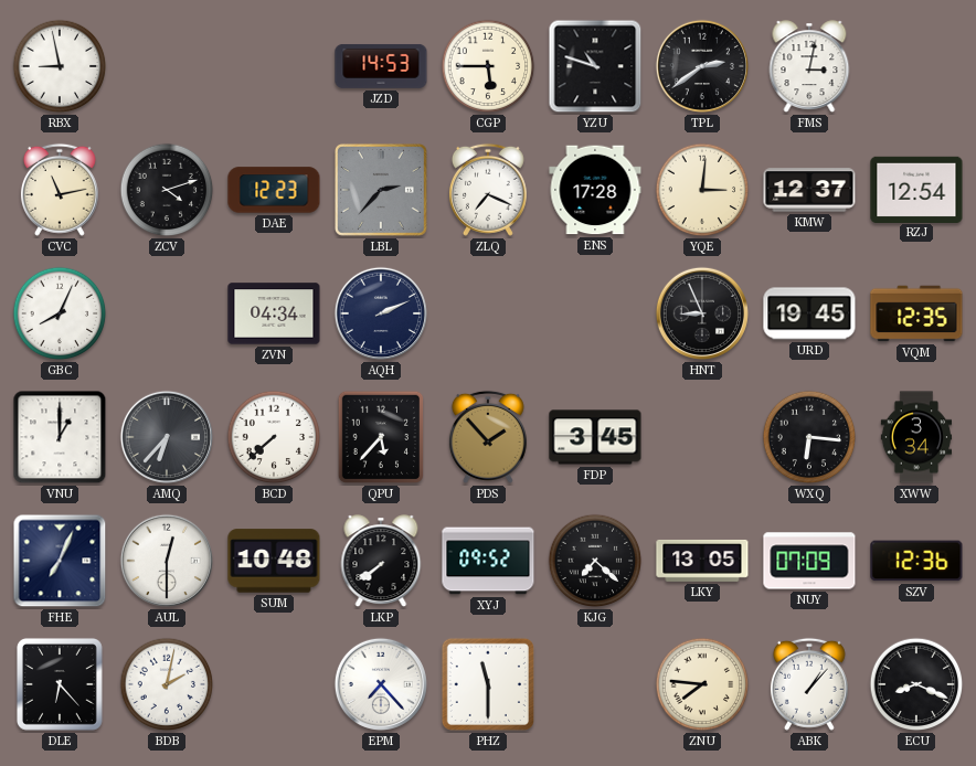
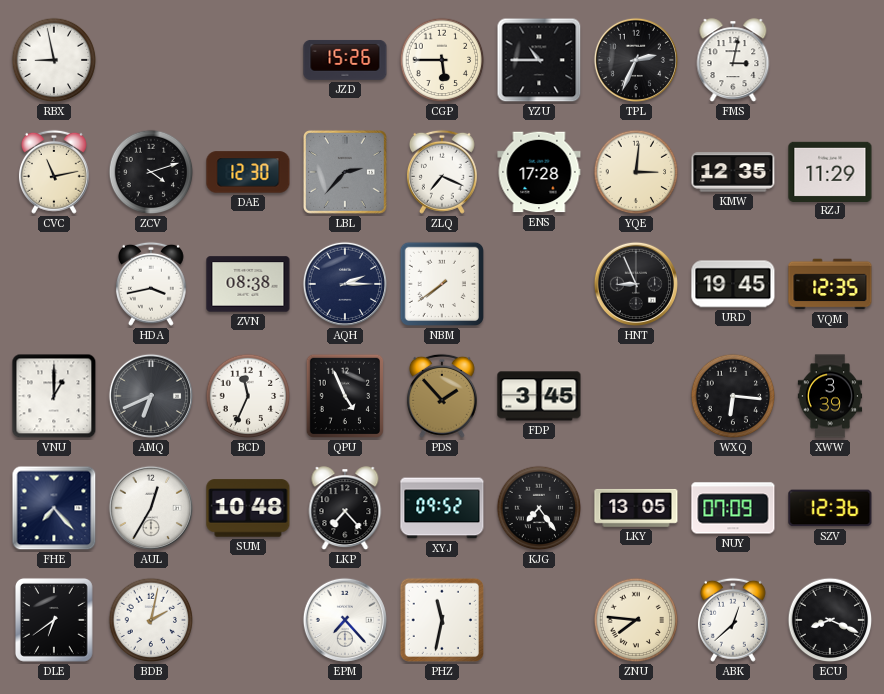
JZD: 14:53 -> 15:26
YZU: 10:48 -> 10:45
TPL: 2:39 -> 2:34
DAE: 12:23 -> 12:30
KMW: 12:37 -> 12:35
RZJ: 12:54 -> 11:29
GBC: 8:04 -> none
HDA: none -> 3:43
ZVN: 04:34 -> 08:38
AQH: 2:11 -> 2:15
NBM: none -> 7:39
AMQ: 6:37 -> 6:41
BCD: 7:38 -> 11:34
QPU: 5:37 -> 4:56
XWW: 3:34 -> 3:39
FHE: 7:04 -> 7:23
AUL: 12:30 -> 12:35
LKP: 7:39 -> 7:23
KJG: 7:22 -> 7:24
DLE: 6:23 -> 6:39
PHZ: 11:30 -> 11:32
ABK: 1:07 -> 12:38
